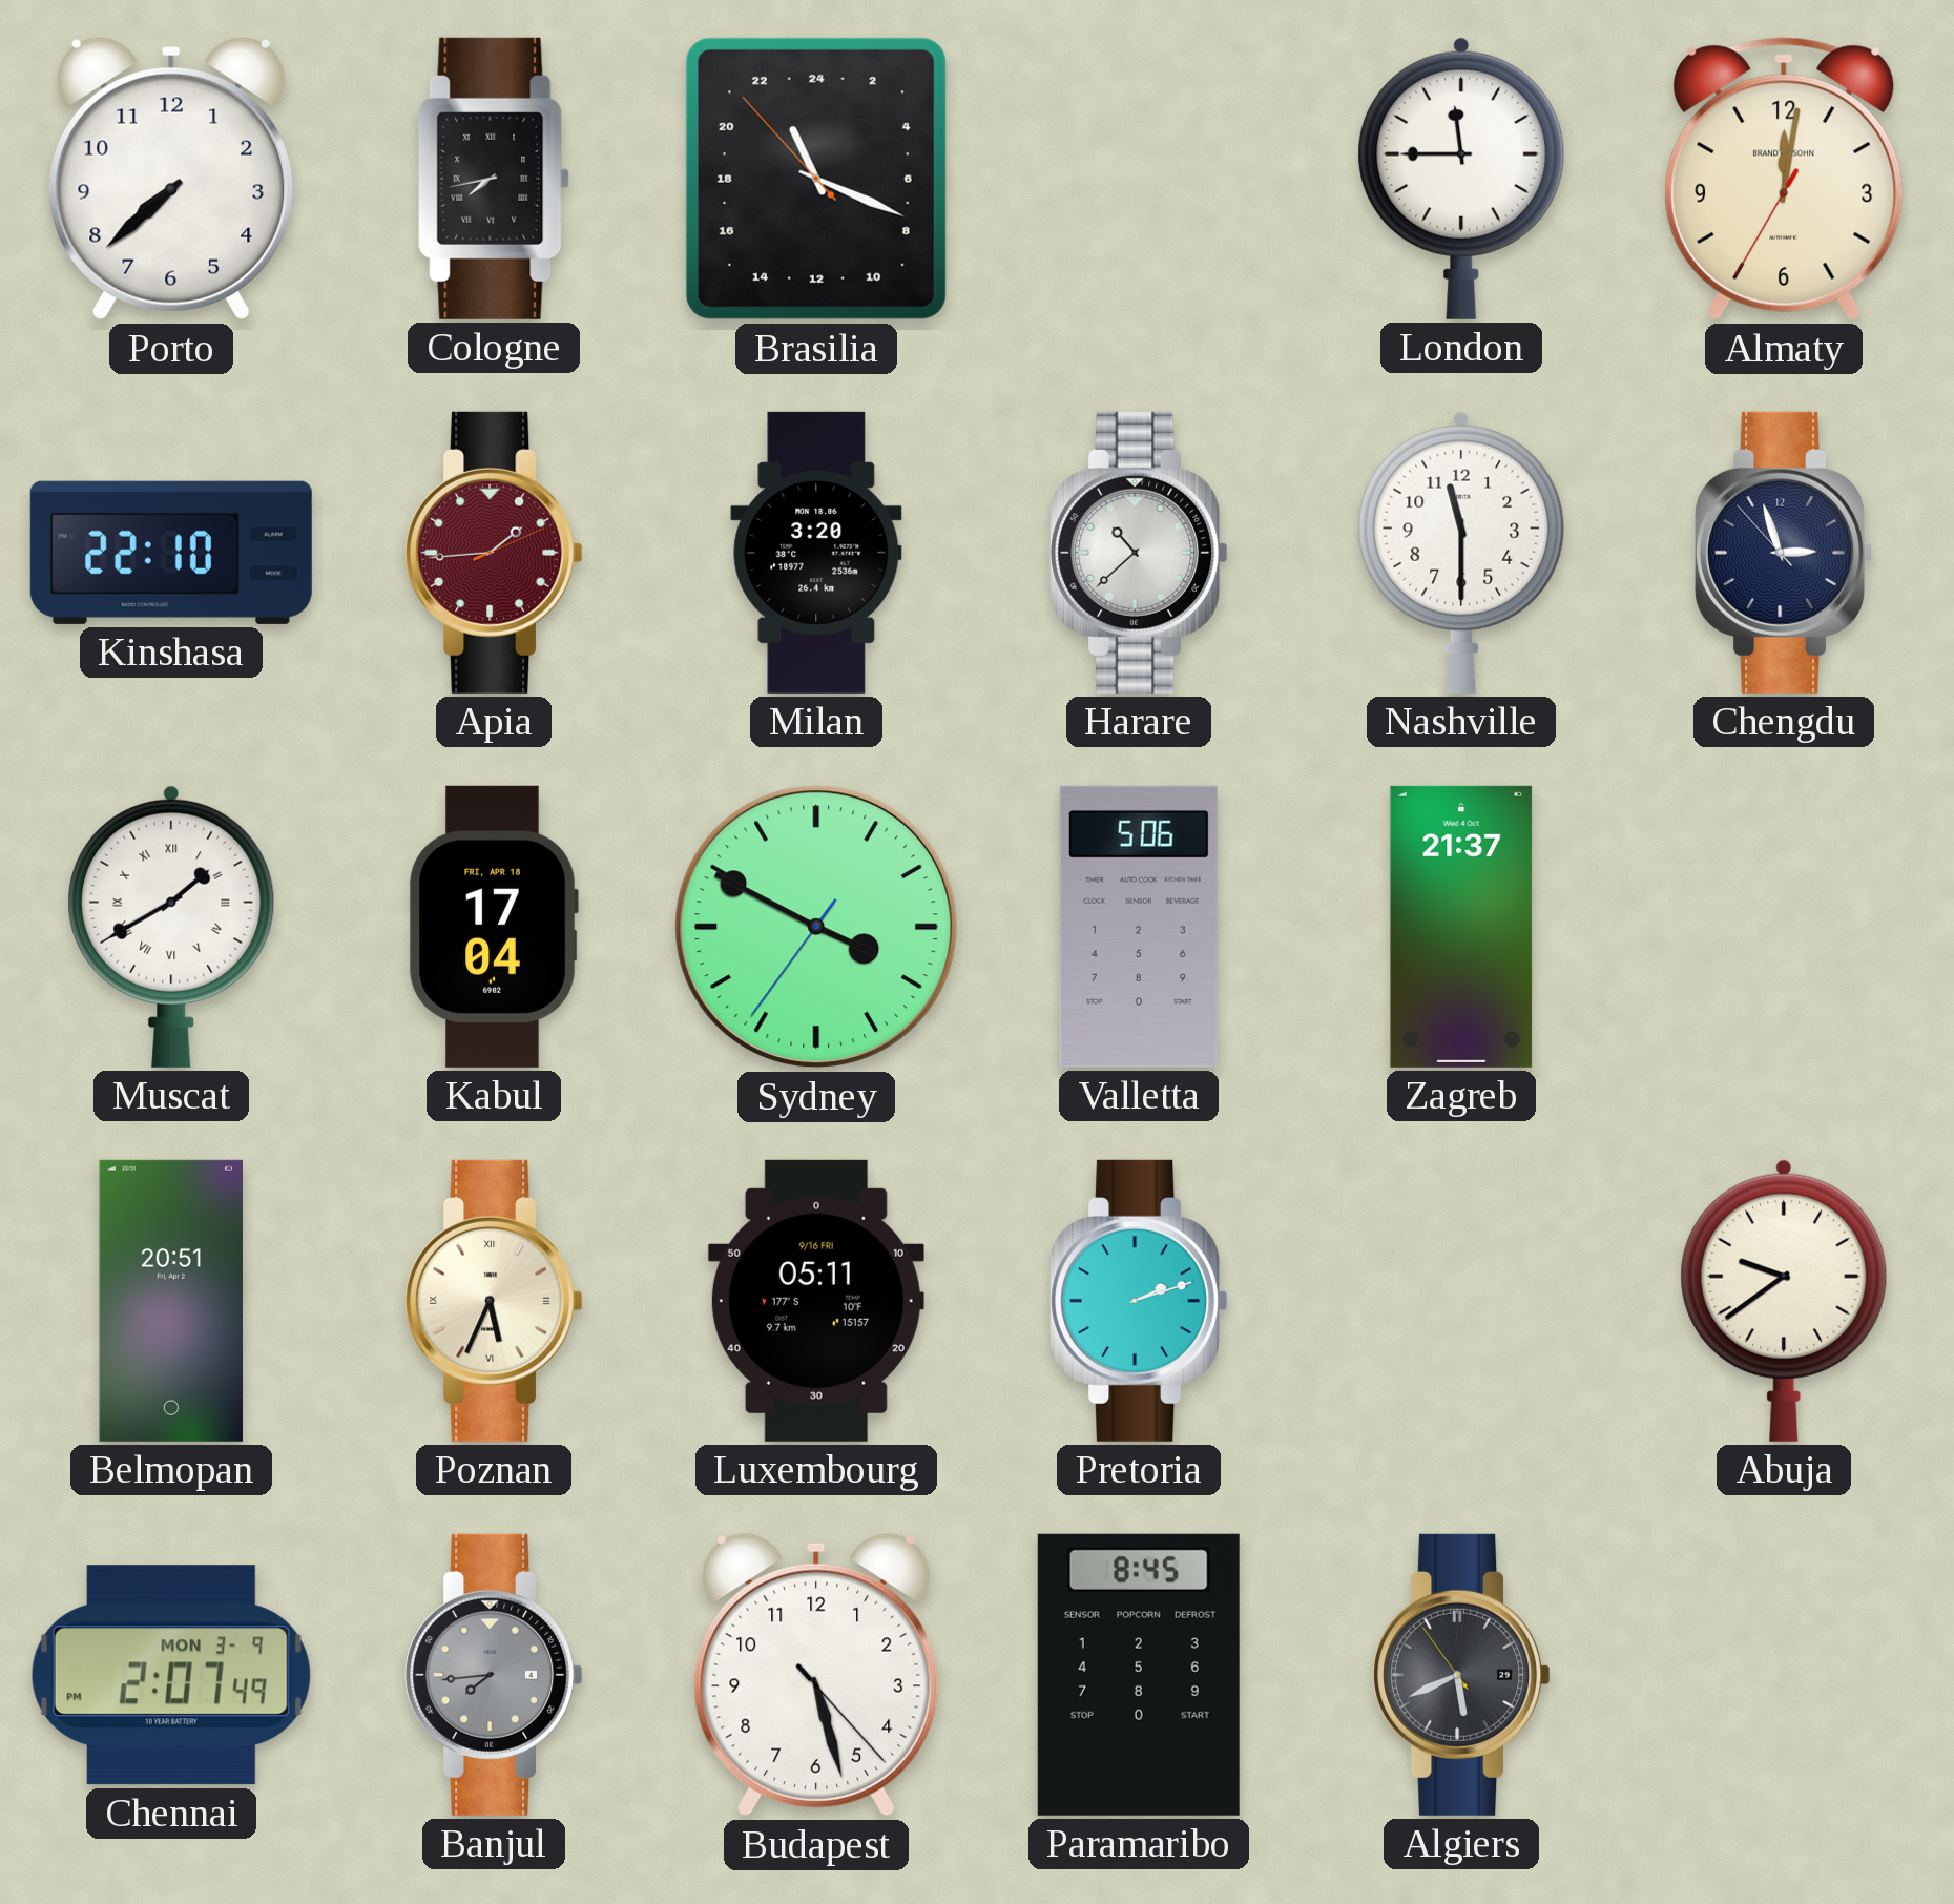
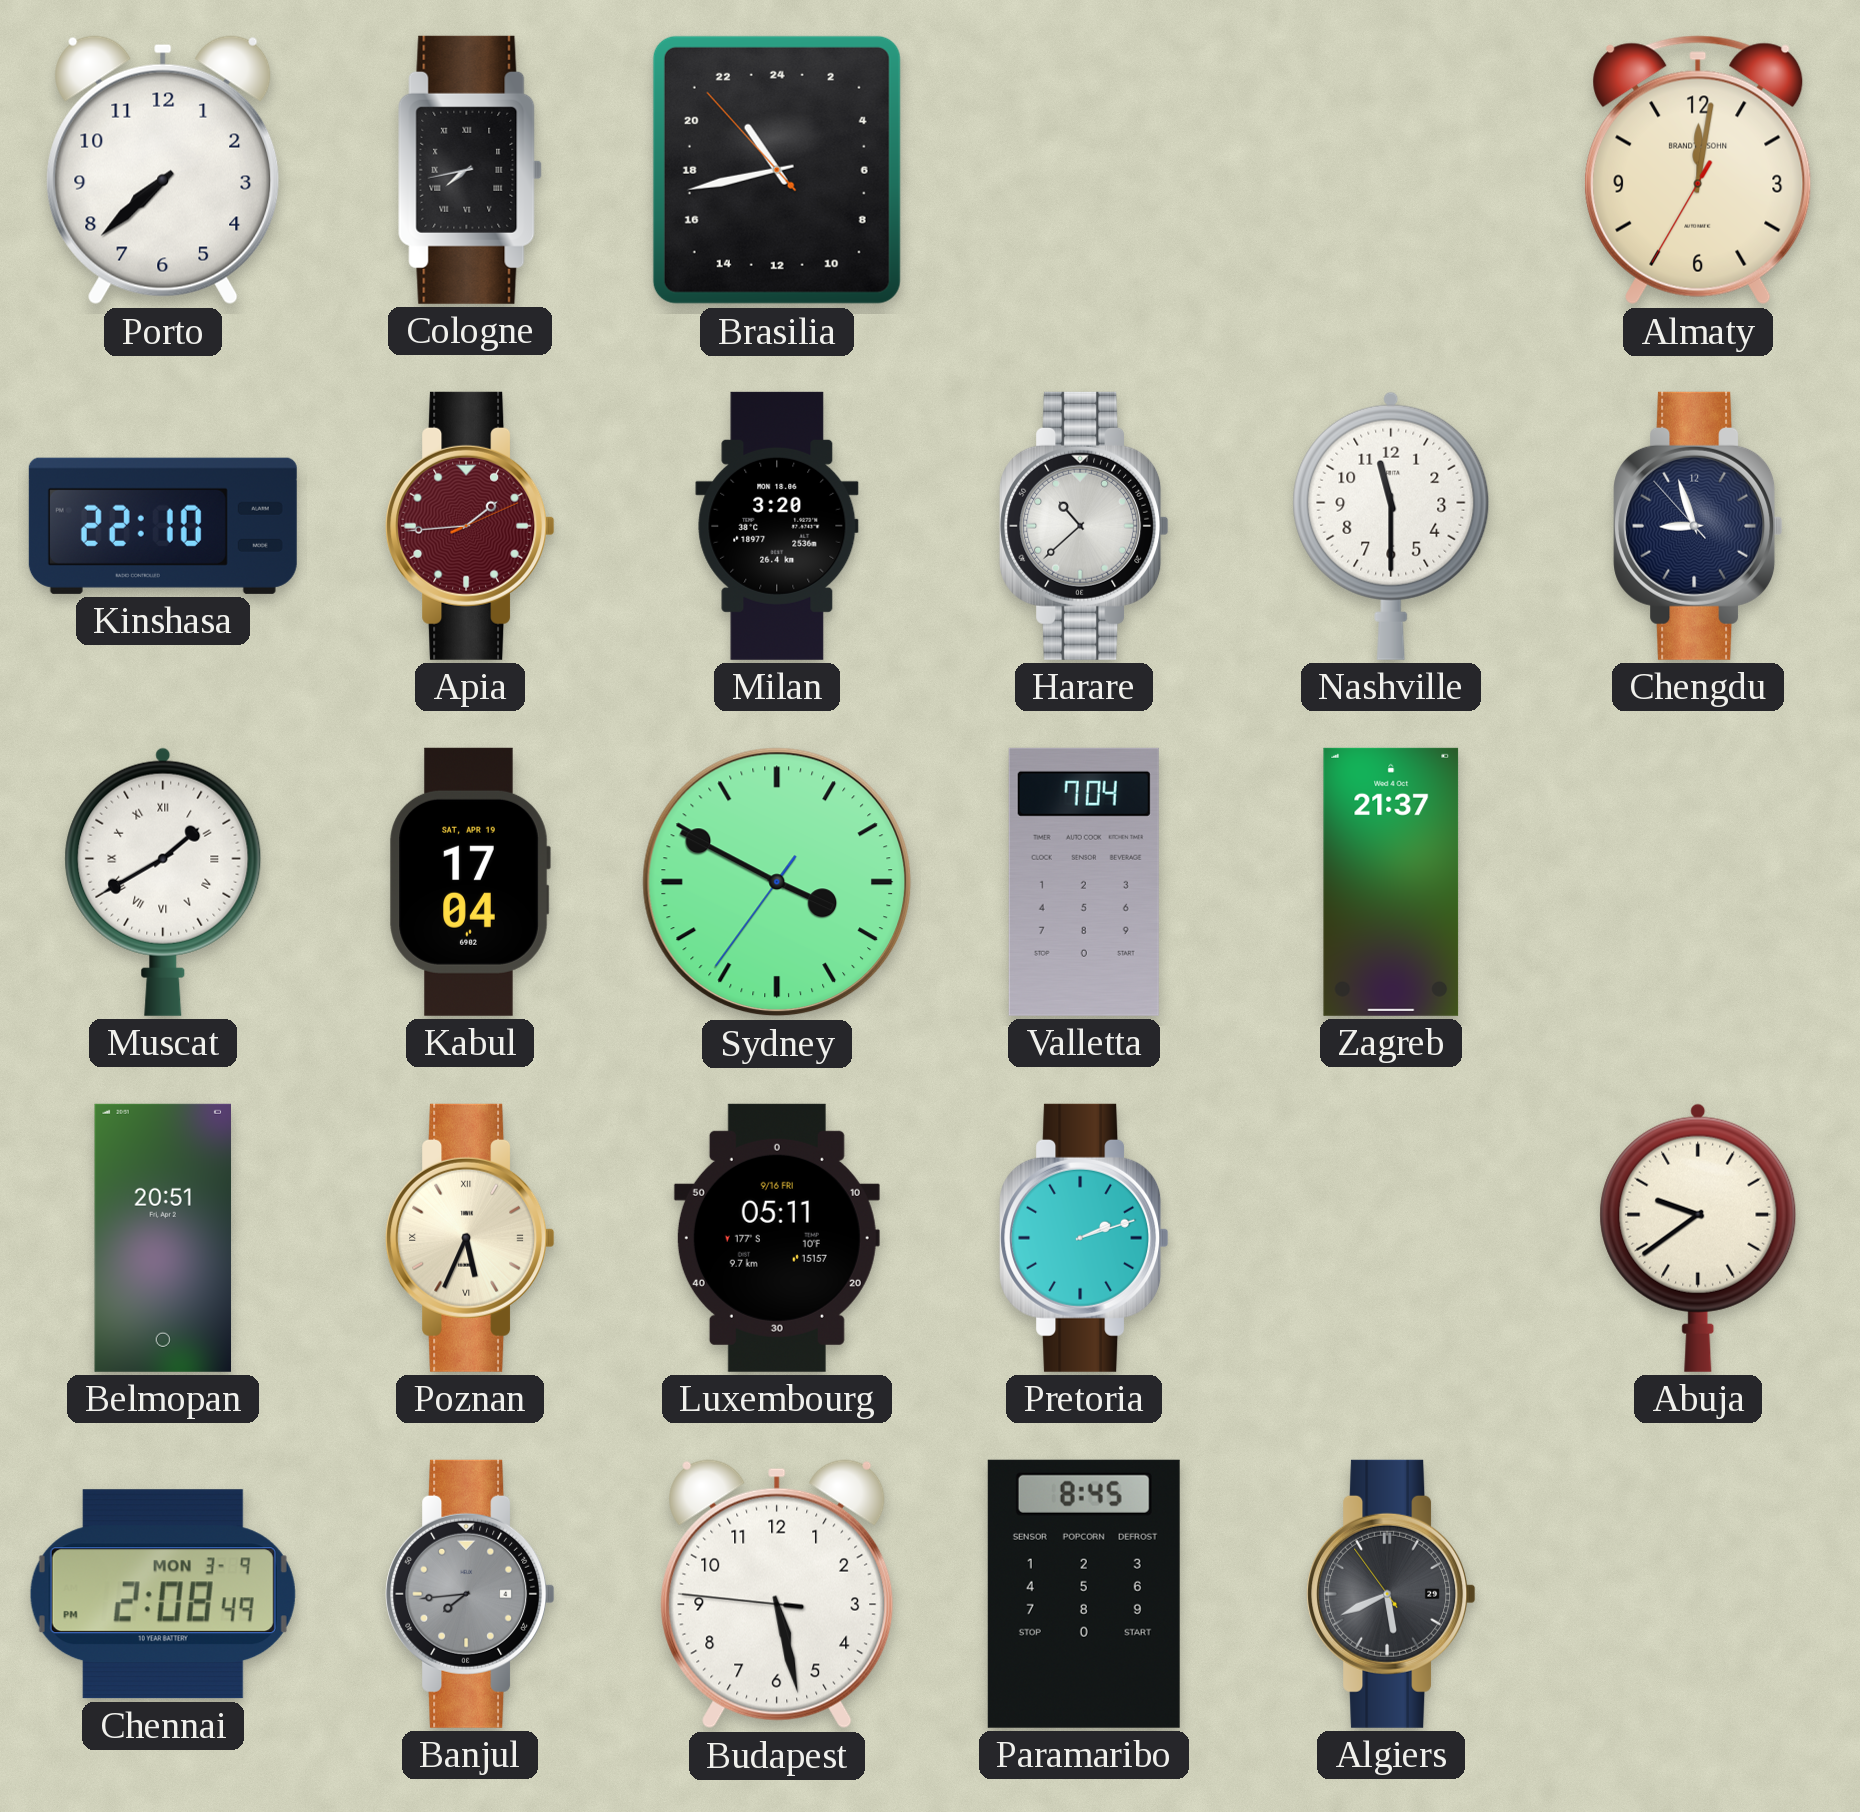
Brasilia: 22:18 -> 21:42
London: 11:45 -> none
Chengdu: 2:56 -> 8:56
Kabul date: FRI, APR 18 -> SAT, APR 19
Valletta: 5:06 -> 7:04
Chennai: 2:07 -> 2:08
Budapest: 5:27:23 -> 5:27:46
